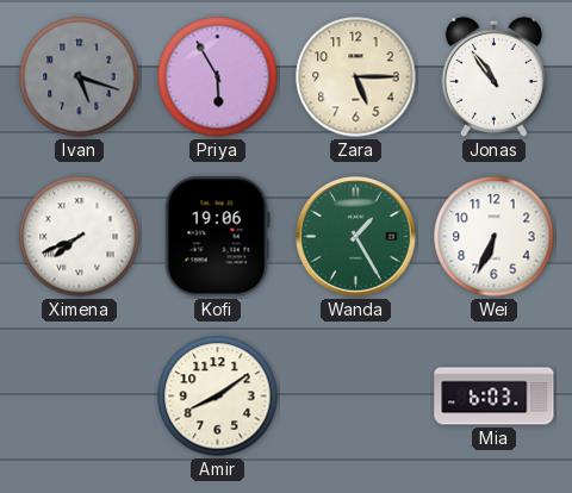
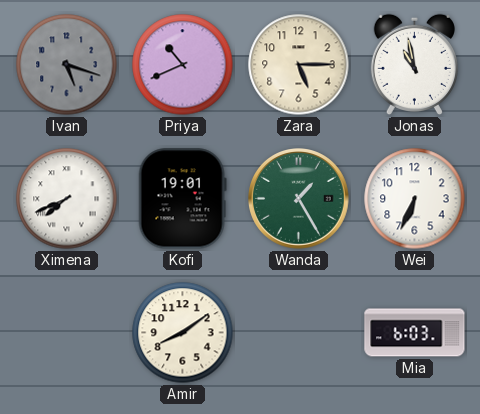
Priya: 5:55 -> 10:41
Jonas: 10:54 -> 10:58
Kofi: 19:06 -> 19:01
